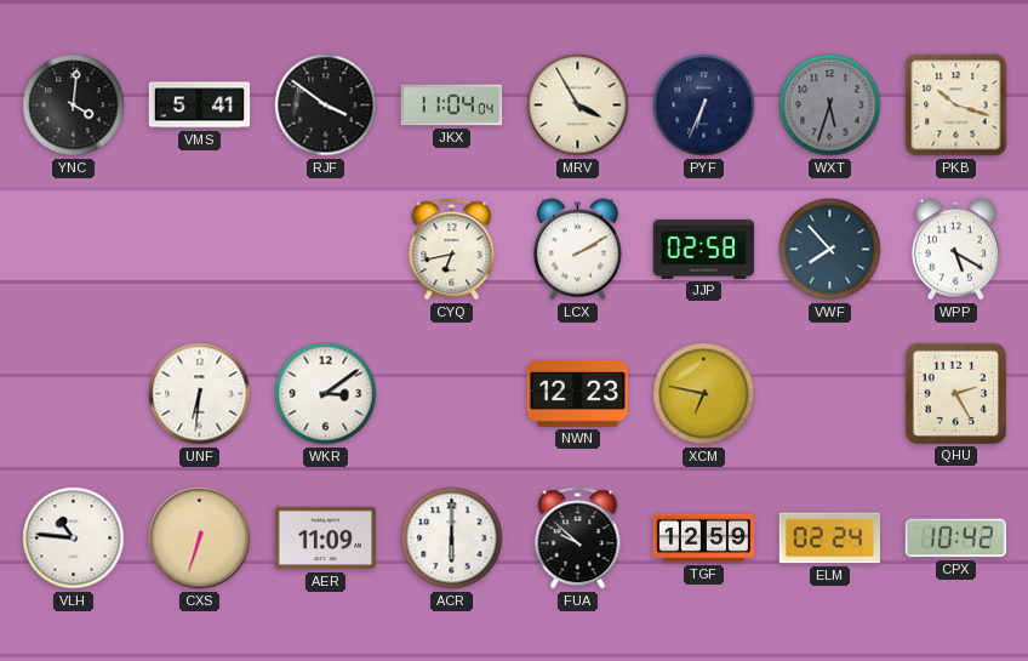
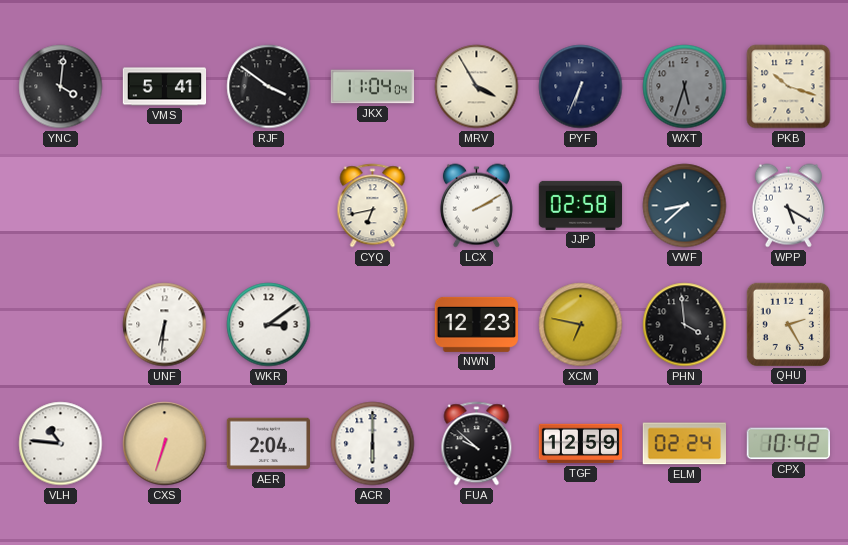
VWF: 7:53 -> 8:38
PHN: none -> 3:59
AER: 11:09 -> 2:04
